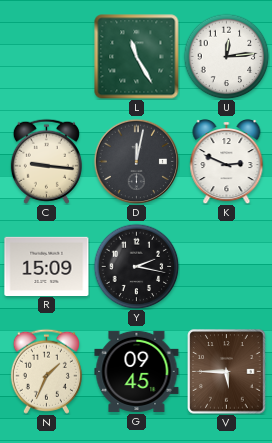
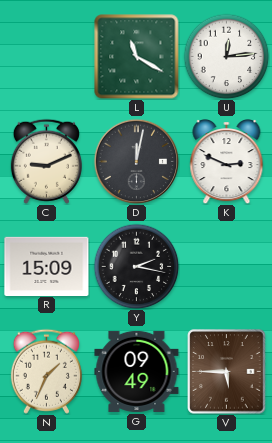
L: 11:25 -> 11:20
C: 9:16 -> 9:11
G: 09:45 -> 09:49
